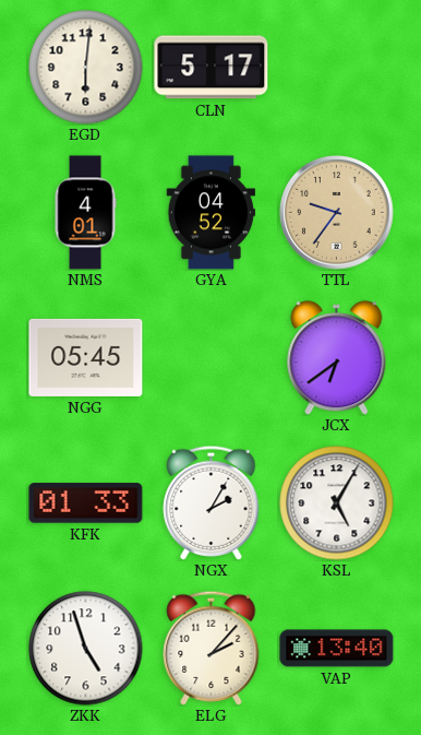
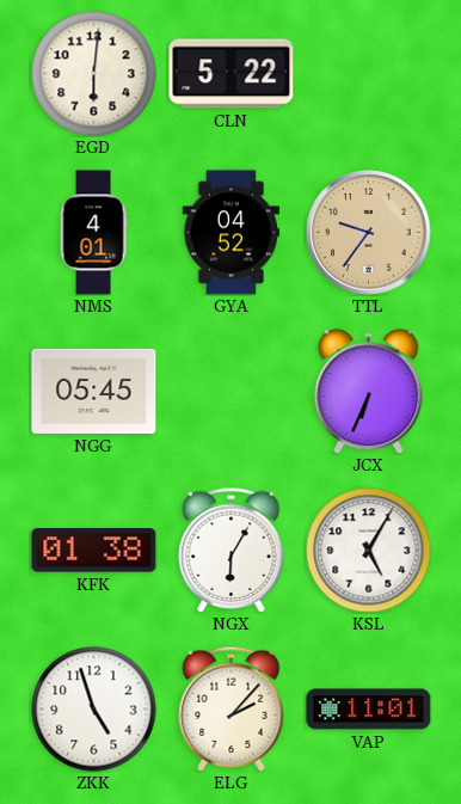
CLN: 5:17 -> 5:22
JCX: 6:39 -> 6:34
KFK: 01:33 -> 01:38
NGX: 2:05 -> 6:05
VAP: 13:40 -> 11:01
